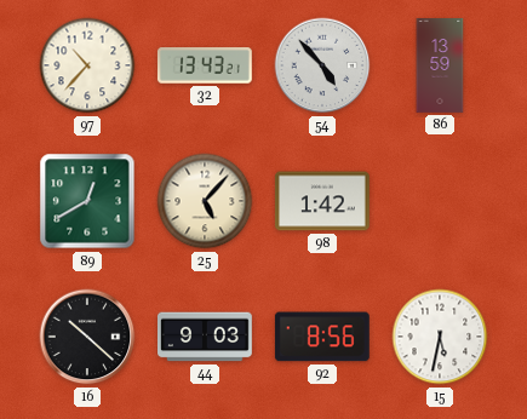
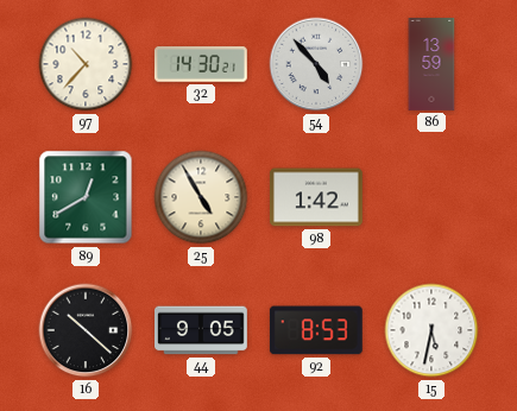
32: 13:43 -> 14:30
25: 5:07 -> 4:55
44: 9:03 -> 9:05
92: 8:56 -> 8:53
